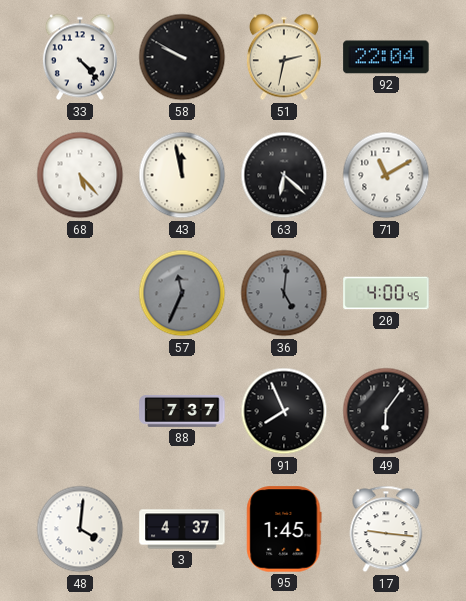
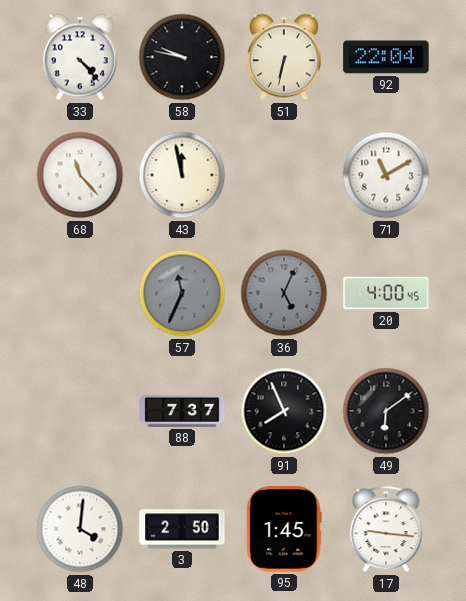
58: 9:50 -> 9:47
51: 2:32 -> 6:32
68: 5:23 -> 11:23
63: 6:22 -> none
36: 5:01 -> 5:04
49: 6:06 -> 6:09
3: 4:37 -> 2:50
